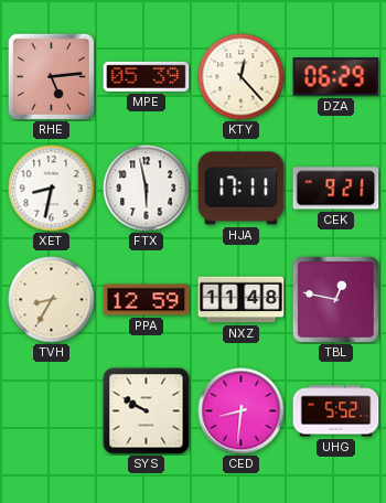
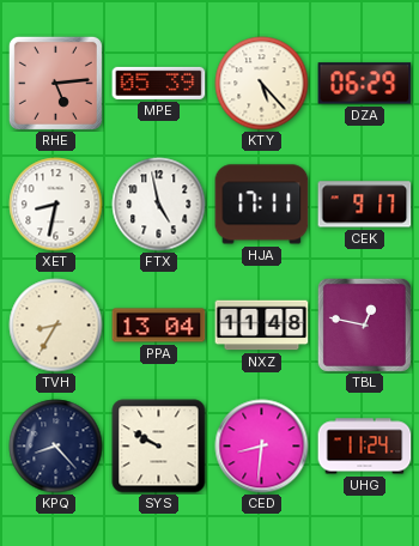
KTY: 12:23 -> 5:23
FTX: 5:58 -> 4:58
CEK: 9:21 -> 9:17
PPA: 12:59 -> 13:04
KPQ: none -> 8:23
UHG: 5:52 -> 11:24
